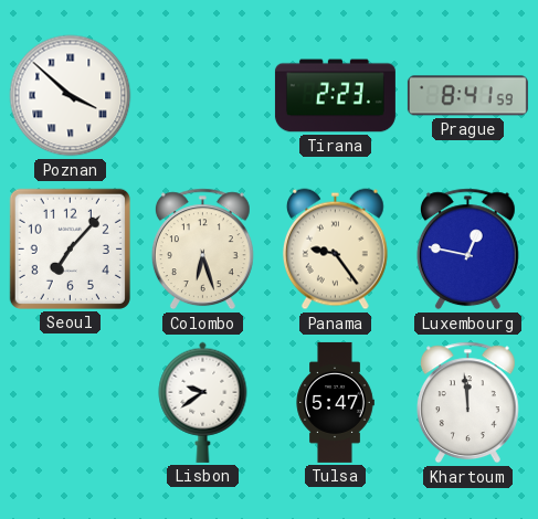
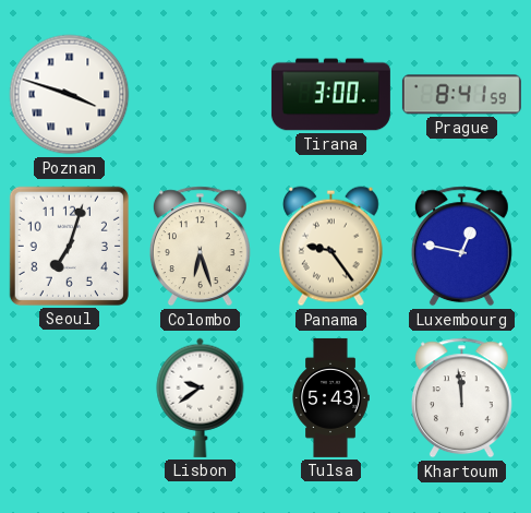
Poznan: 3:52 -> 3:48
Tirana: 2:23 -> 3:00
Seoul: 7:07 -> 7:03
Tulsa: 5:47 -> 5:43
